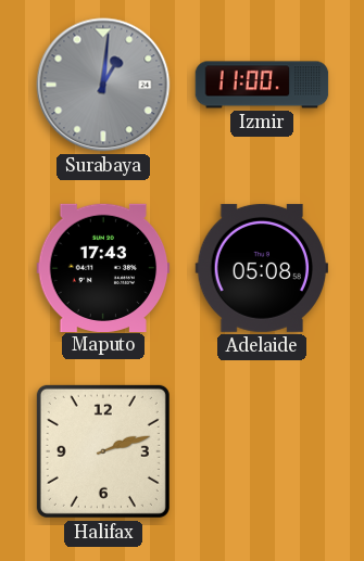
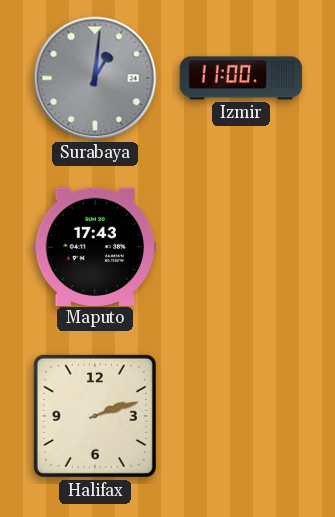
Adelaide: 05:08 -> none
